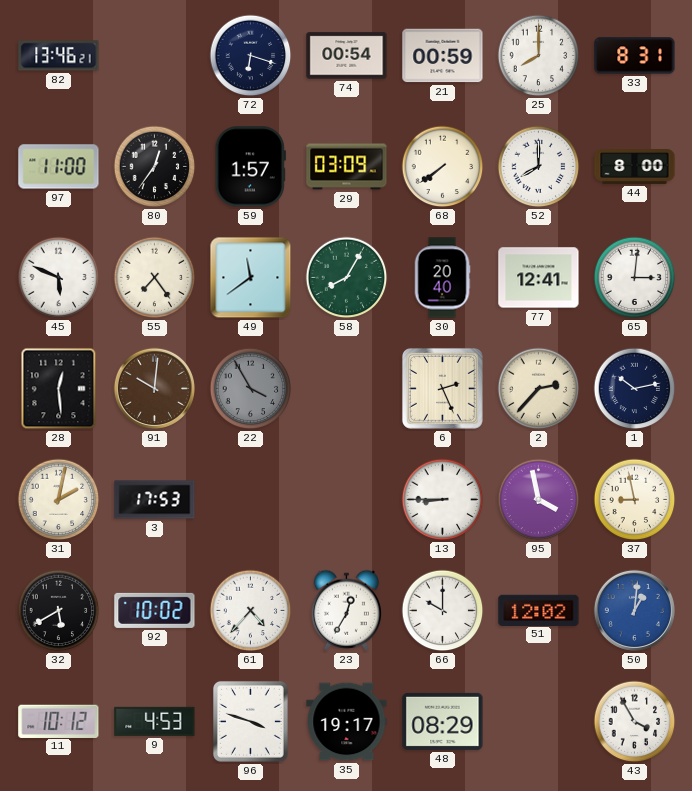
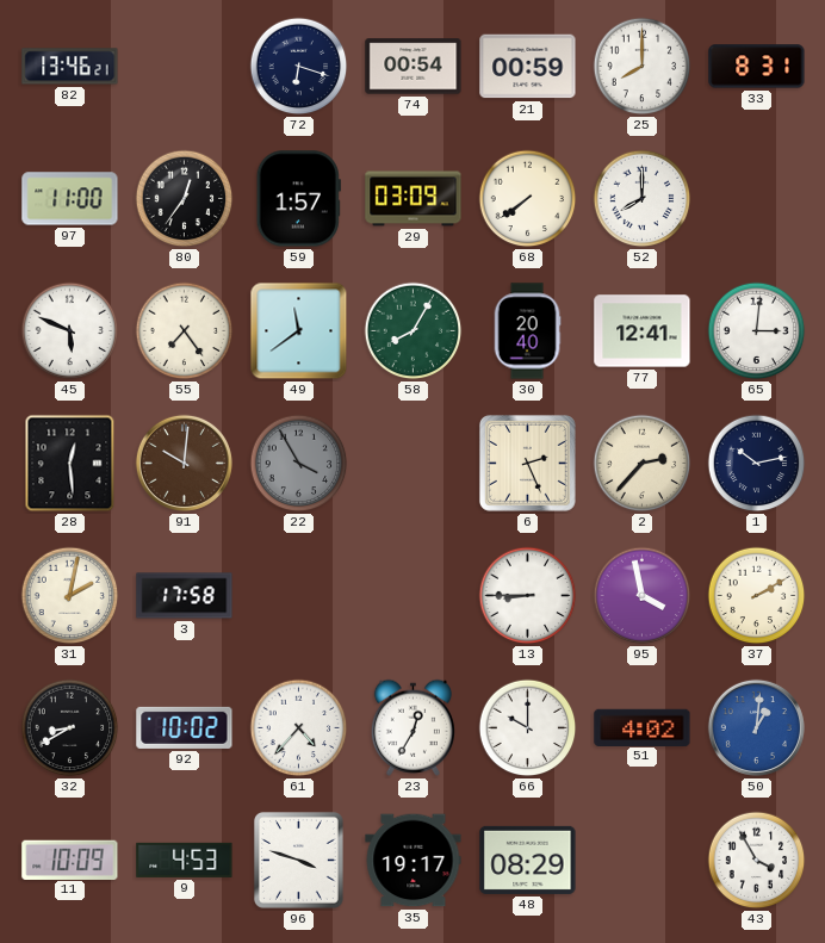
44: 8:00 -> none
3: 17:53 -> 17:58
37: 8:58 -> 2:10
32: 5:40 -> 8:40
51: 12:02 -> 4:02
11: 10:12 -> 10:09
